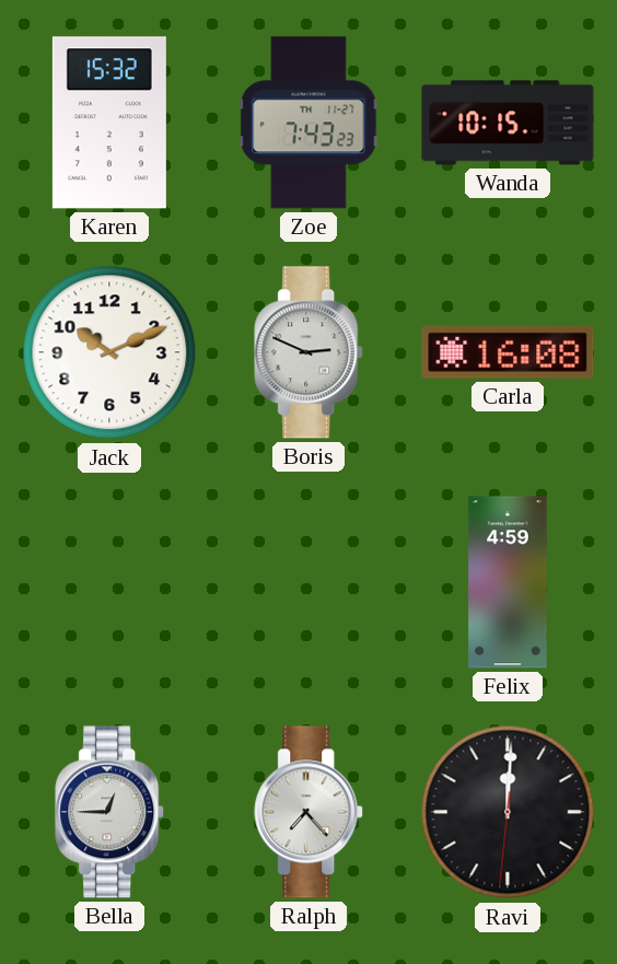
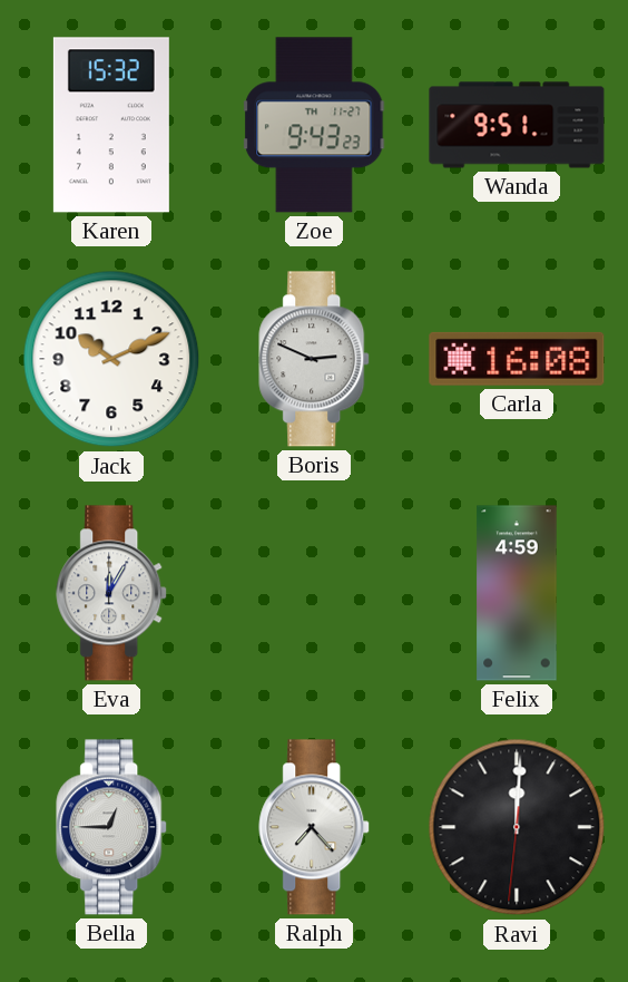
Zoe: 7:43 -> 9:43
Wanda: 10:15 -> 9:51
Eva: none -> 12:05
